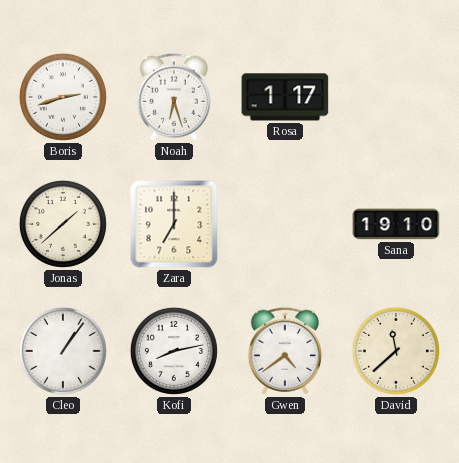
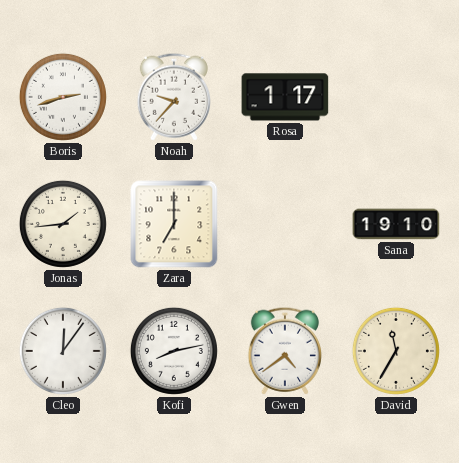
Noah: 6:27 -> 9:37
Jonas: 1:38 -> 1:44
Cleo: 1:06 -> 12:06
David: 11:38 -> 11:35
